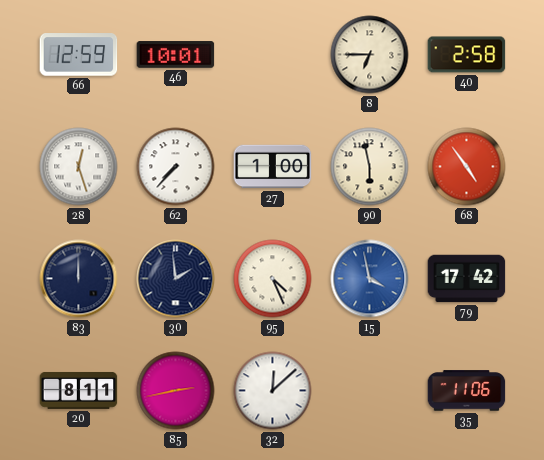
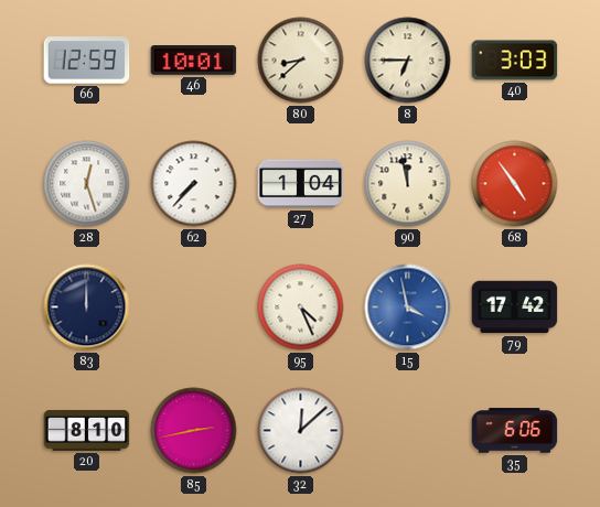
80: none -> 8:38
40: 2:58 -> 3:03
27: 1:00 -> 1:04
90: 5:58 -> 11:58
30: 1:59 -> none
20: 8:11 -> 8:10
35: 11:06 -> 6:06
